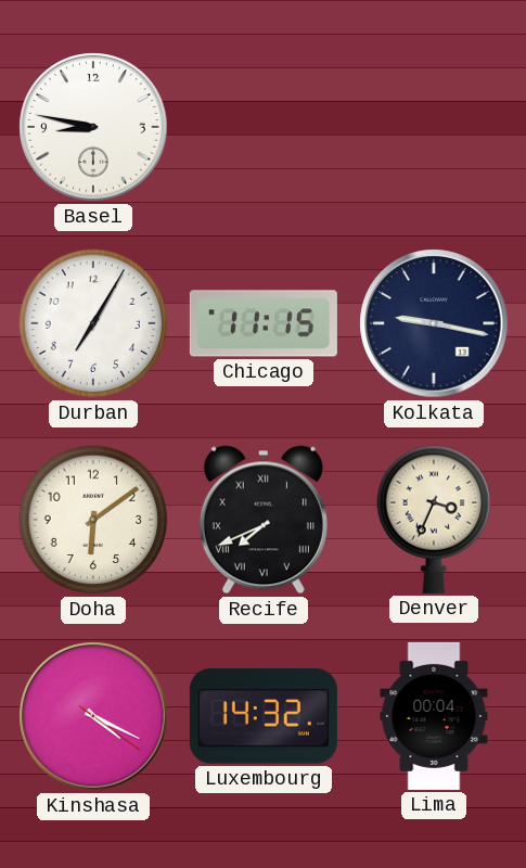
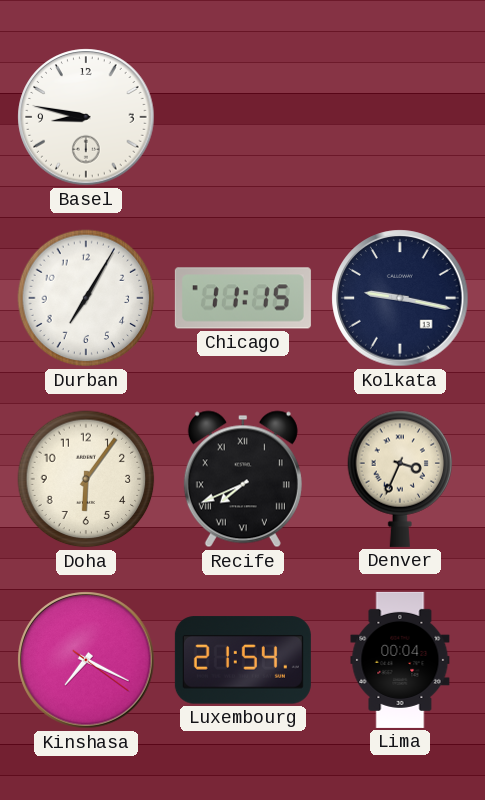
Doha: 6:09 -> 6:06
Kinshasa: 4:19 -> 7:19
Luxembourg: 14:32 -> 21:54
